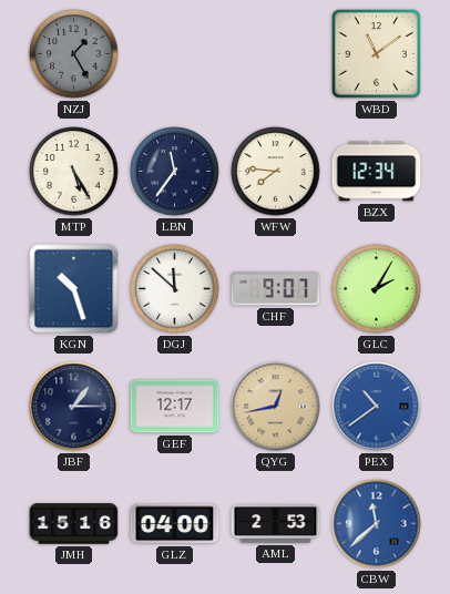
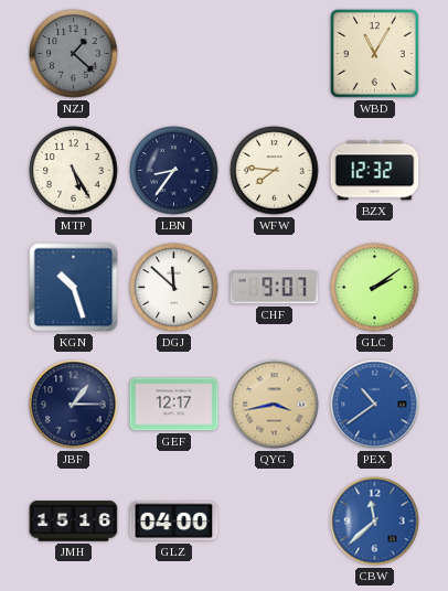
NZJ: 1:25 -> 1:22
WBD: 11:09 -> 11:05
LBN: 11:36 -> 8:36
BZX: 12:34 -> 12:32
GLC: 2:05 -> 2:09
QYG: 12:43 -> 3:43
AML: 2:53 -> none
